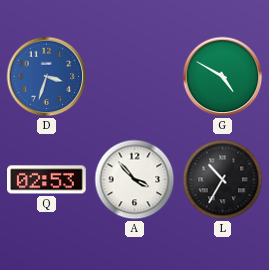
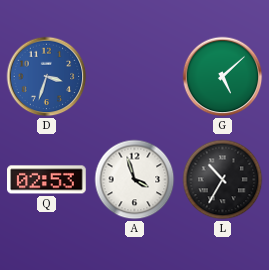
G: 4:50 -> 5:08
A: 3:53 -> 3:57
